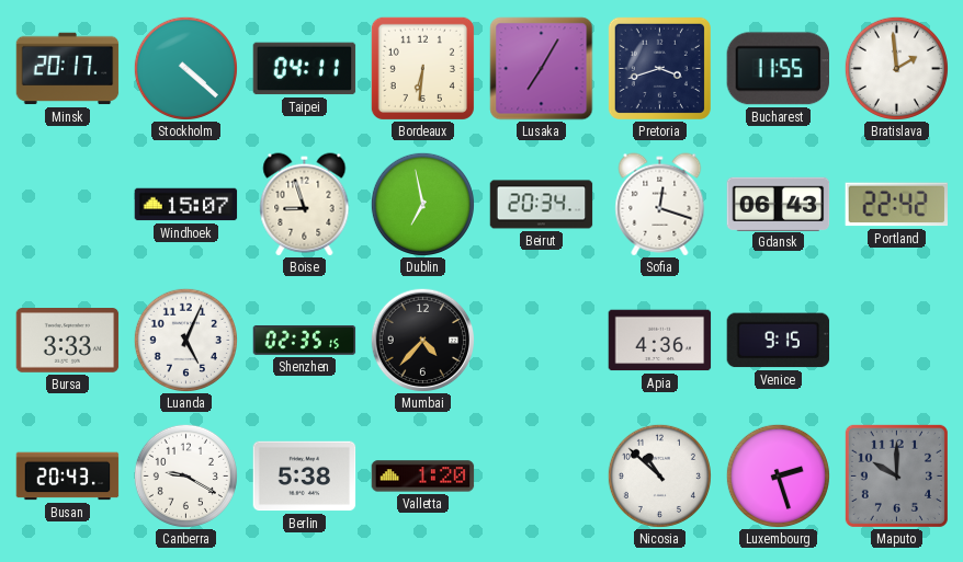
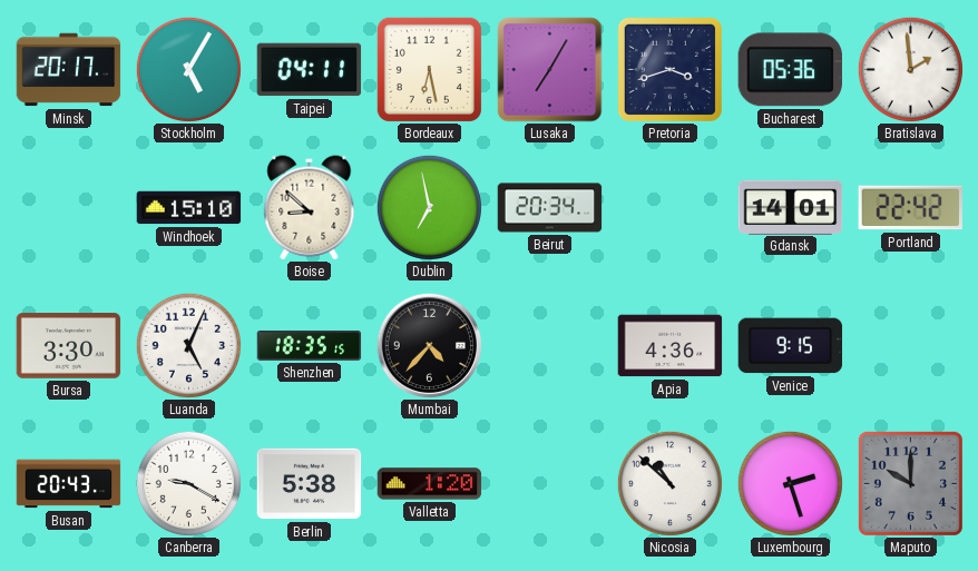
Stockholm: 4:22 -> 5:05
Bordeaux: 6:31 -> 6:28
Bucharest: 11:55 -> 05:36
Windhoek: 15:07 -> 15:10
Boise: 8:57 -> 8:52
Sofia: 12:18 -> none
Gdansk: 06:43 -> 14:01
Bursa: 3:33 -> 3:30
Shenzhen: 02:35 -> 18:35
